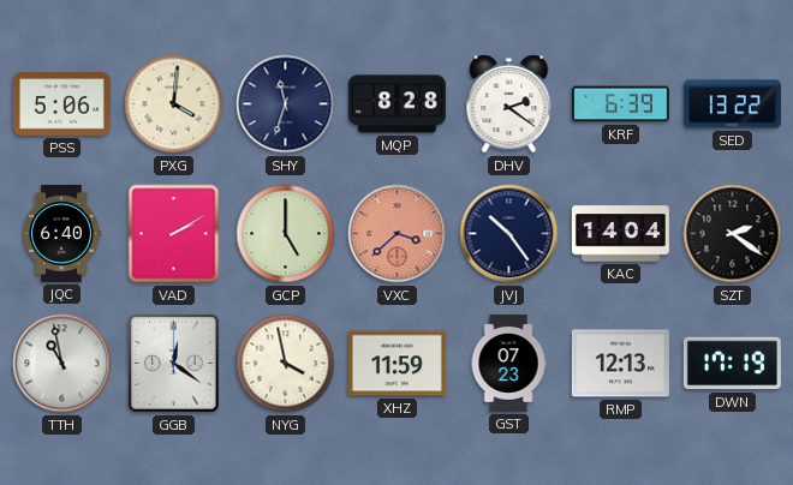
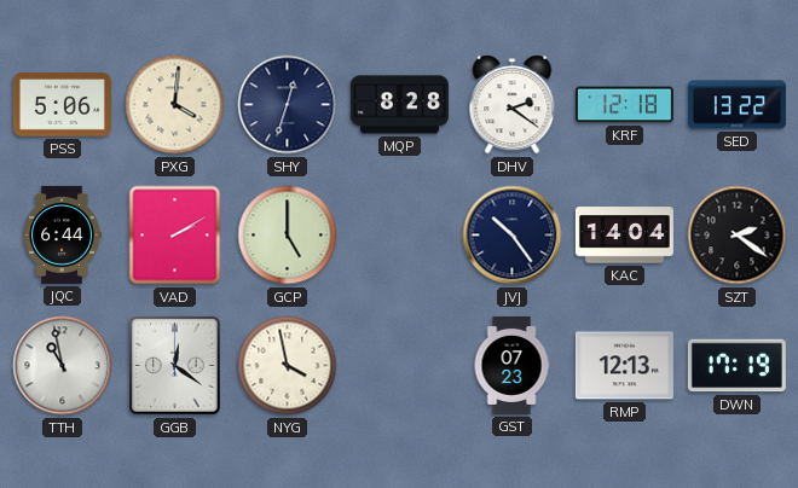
SHY: 11:33 -> 12:33
KRF: 6:39 -> 12:18
JQC: 6:40 -> 6:44
VXC: 3:38 -> none
XHZ: 11:59 -> none
